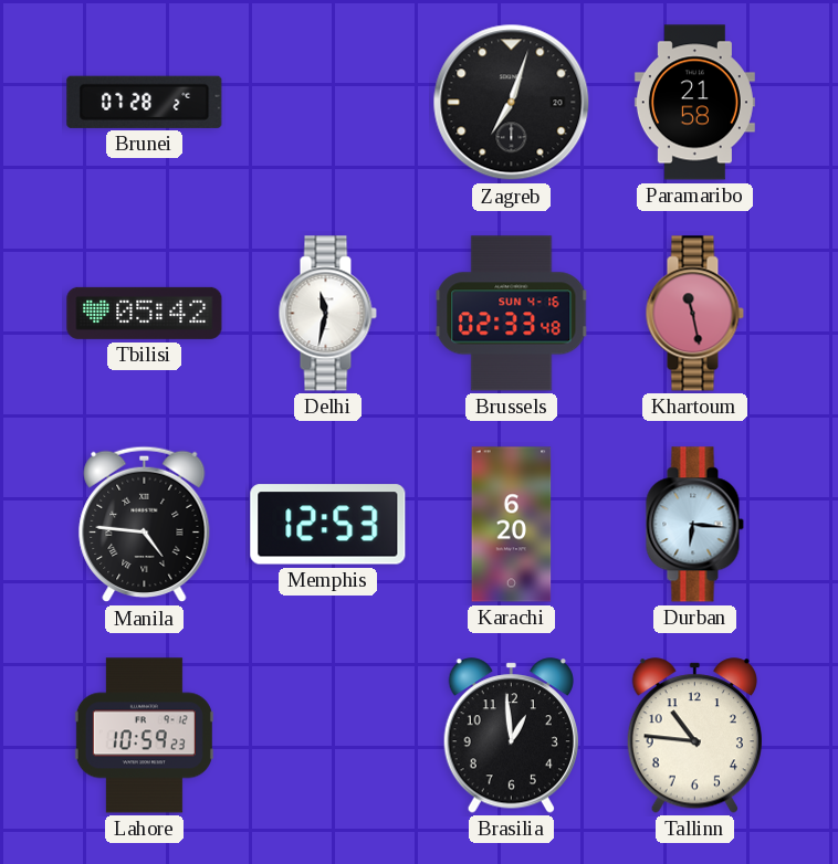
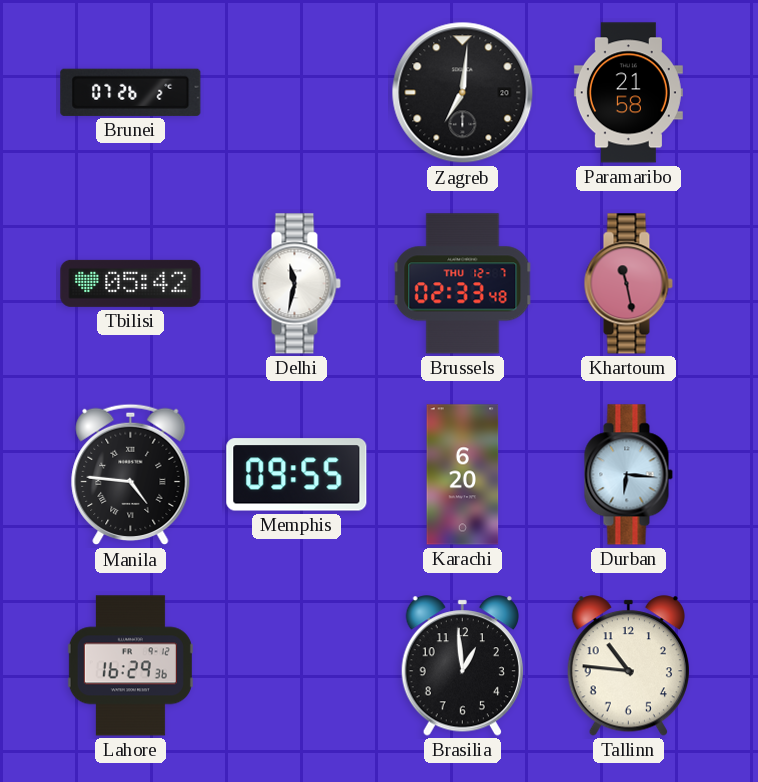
Brunei: 07:28 -> 07:26
Zagreb: 7:03 -> 7:01
Brussels date: SUN 4-16 -> THU 12-7
Memphis: 12:53 -> 09:55
Lahore: 10:59 -> 16:29
